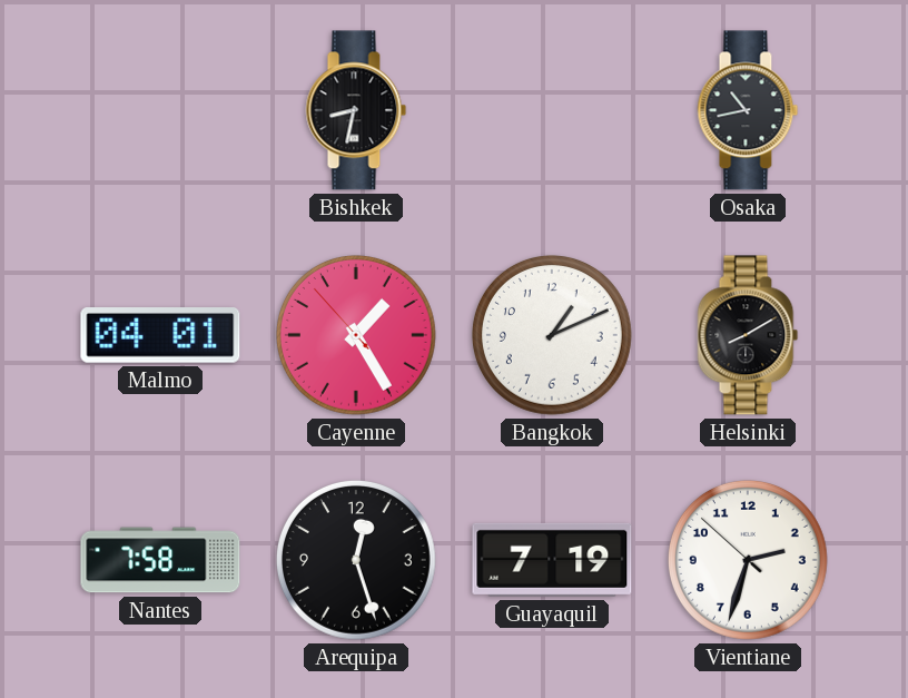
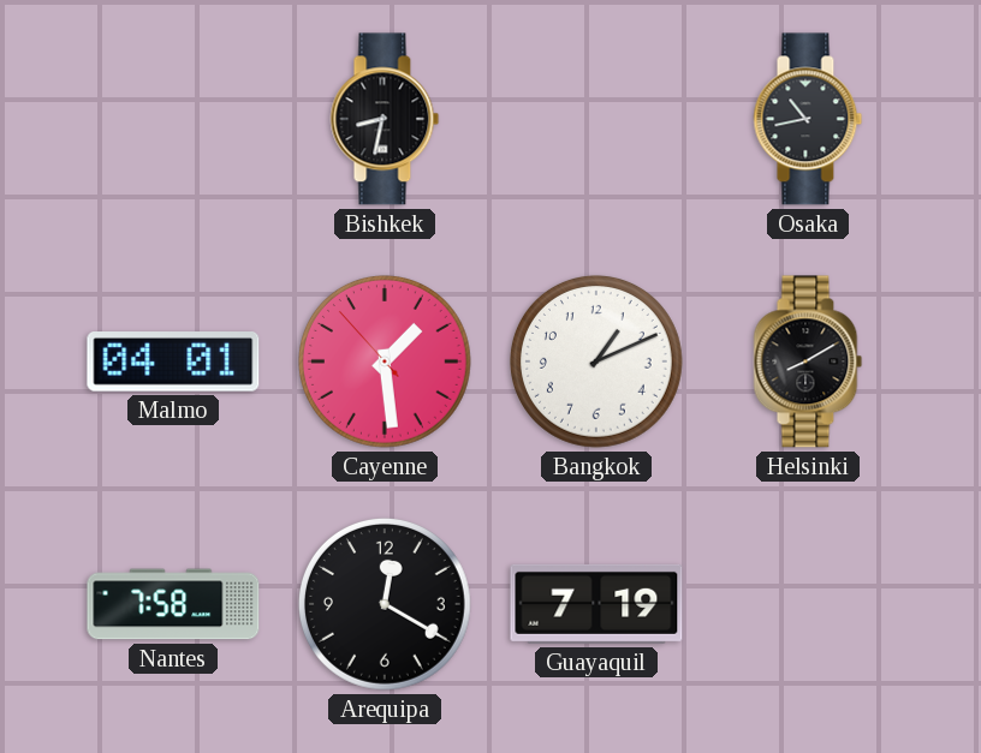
Cayenne: 1:24 -> 1:28
Arequipa: 12:27 -> 12:20
Vientiane: 2:32 -> none
